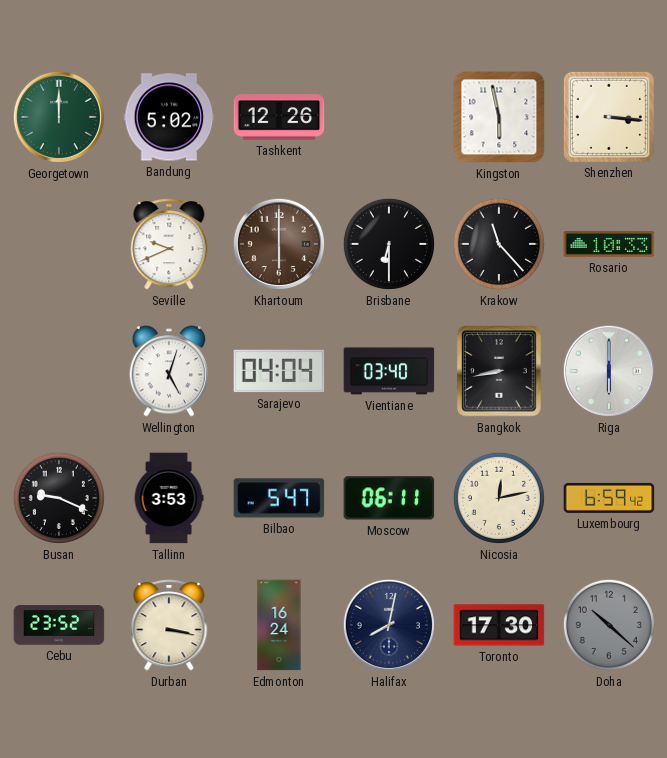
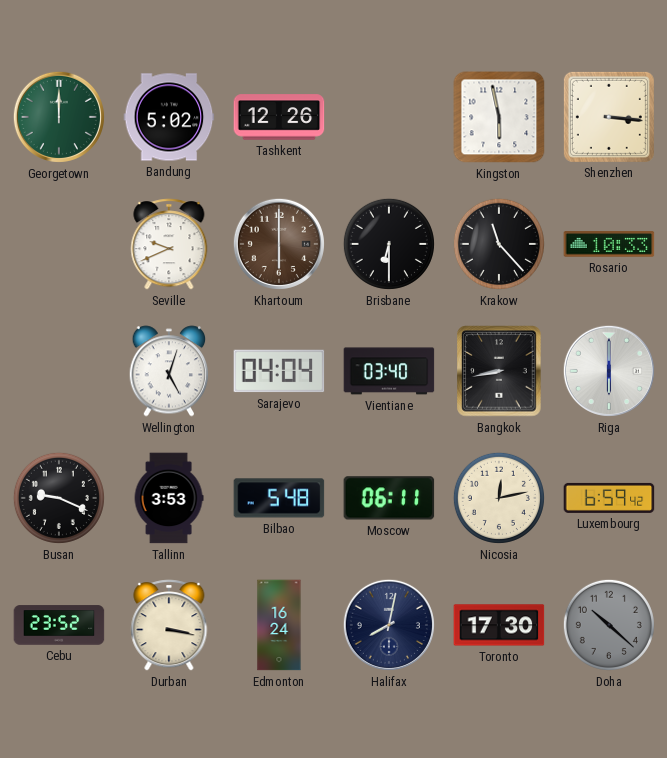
Bilbao: 5:47 -> 5:48
